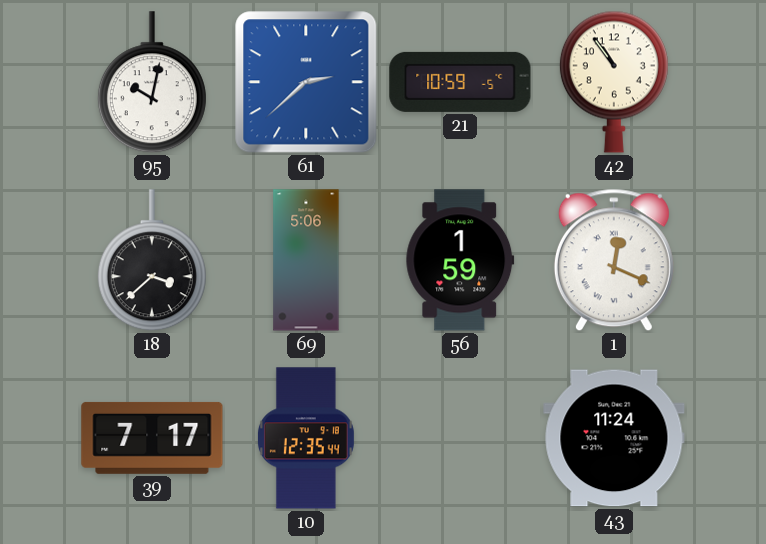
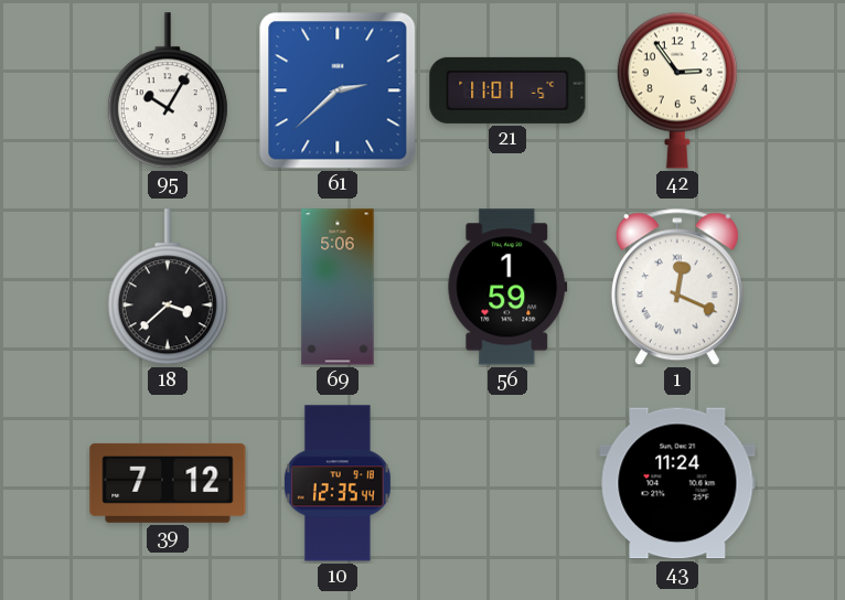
95: 10:02 -> 10:05
21: 10:59 -> 11:01
42: 10:54 -> 2:54
39: 7:17 -> 7:12
